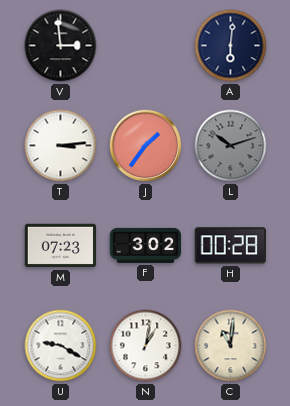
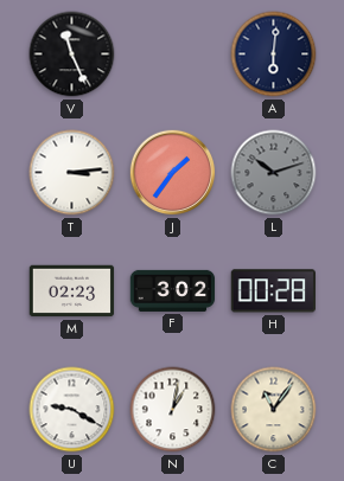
V: 2:59 -> 11:26
M: 07:23 -> 02:23
C: 11:01 -> 11:06
